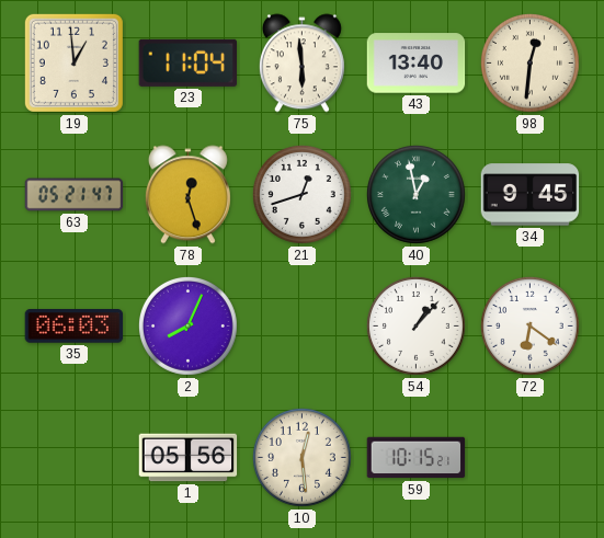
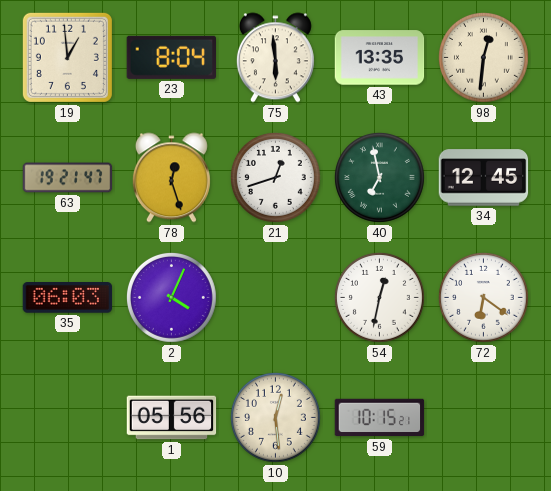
23: 11:04 -> 8:04
43: 13:40 -> 13:35
63: 05:21 -> 19:21
40: 12:58 -> 6:58
34: 9:45 -> 12:45
2: 8:04 -> 4:04
54: 1:07 -> 12:32
